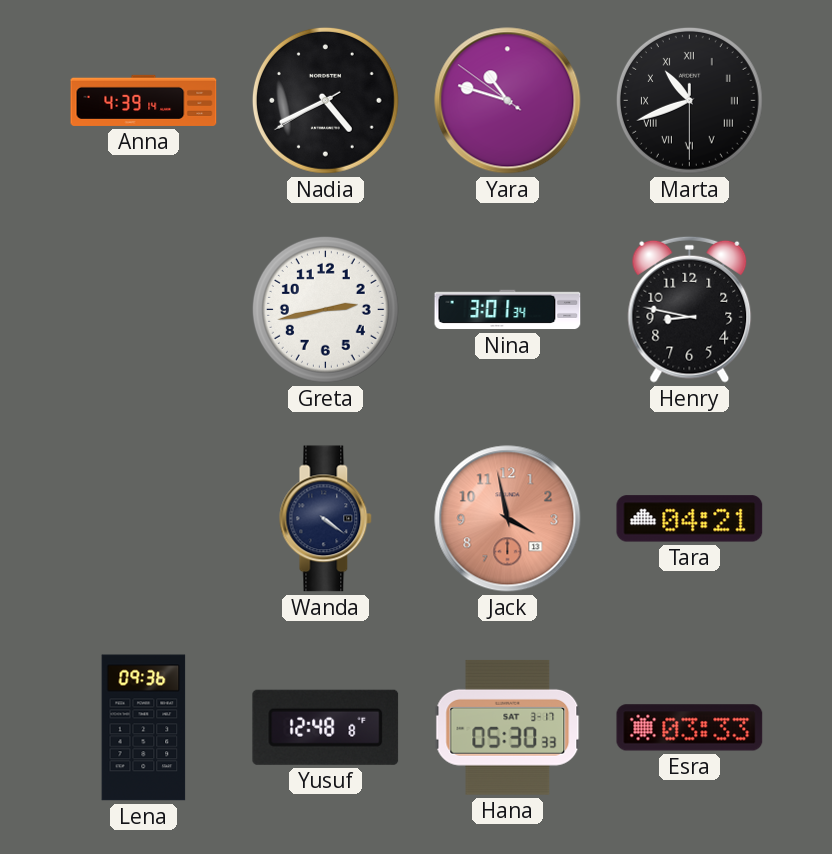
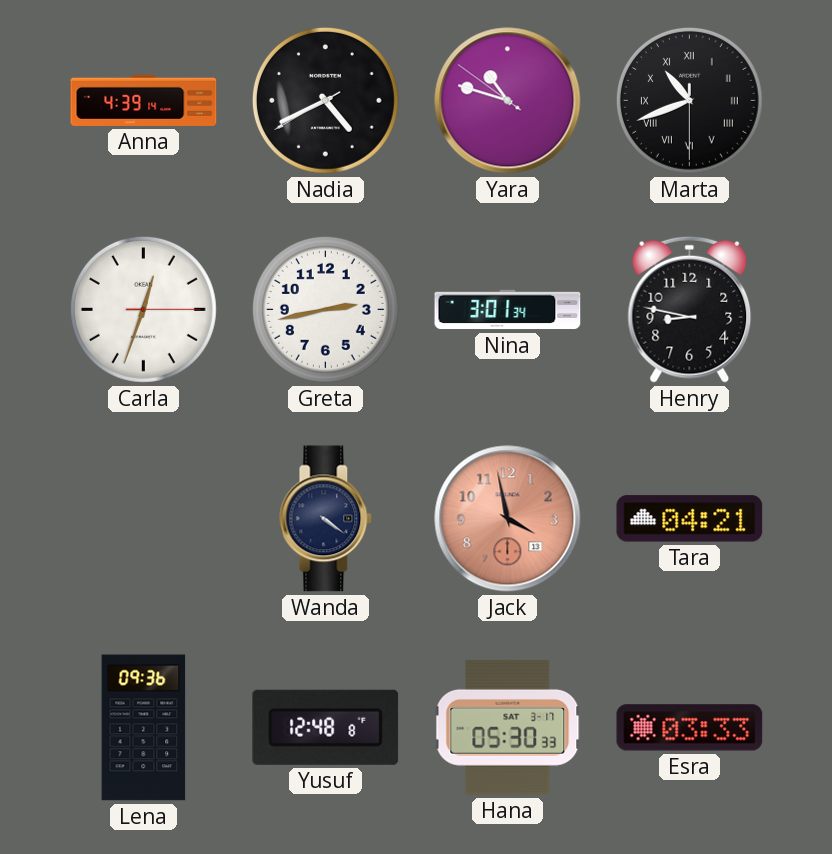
Carla: none -> 12:33
